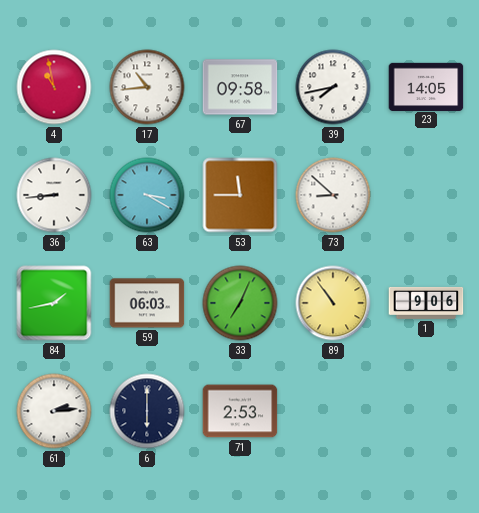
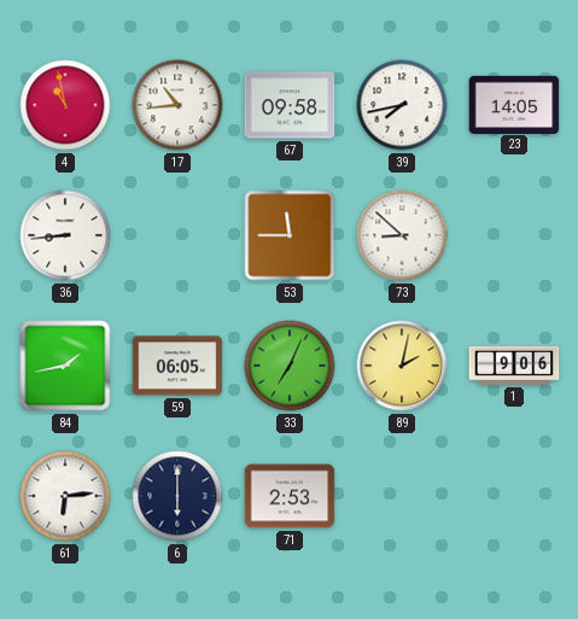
63: 3:20 -> none
59: 06:03 -> 06:05
89: 10:54 -> 2:02
61: 2:14 -> 6:14
